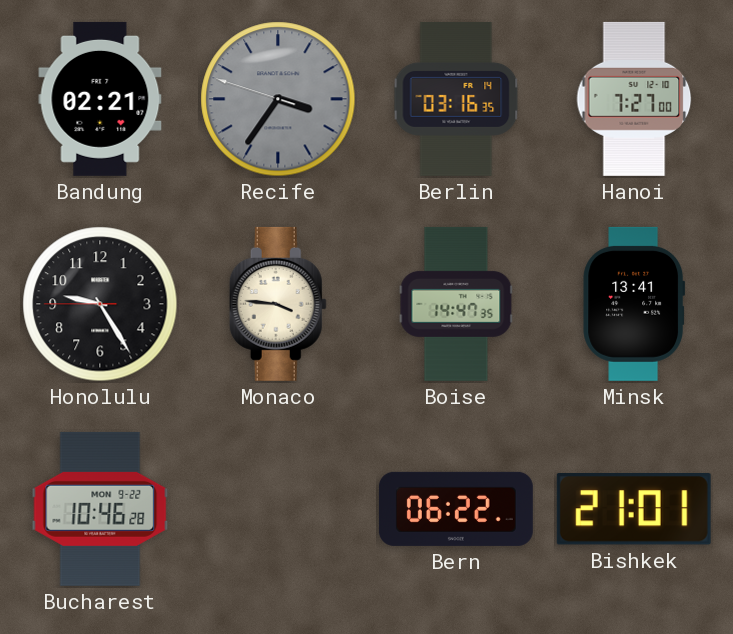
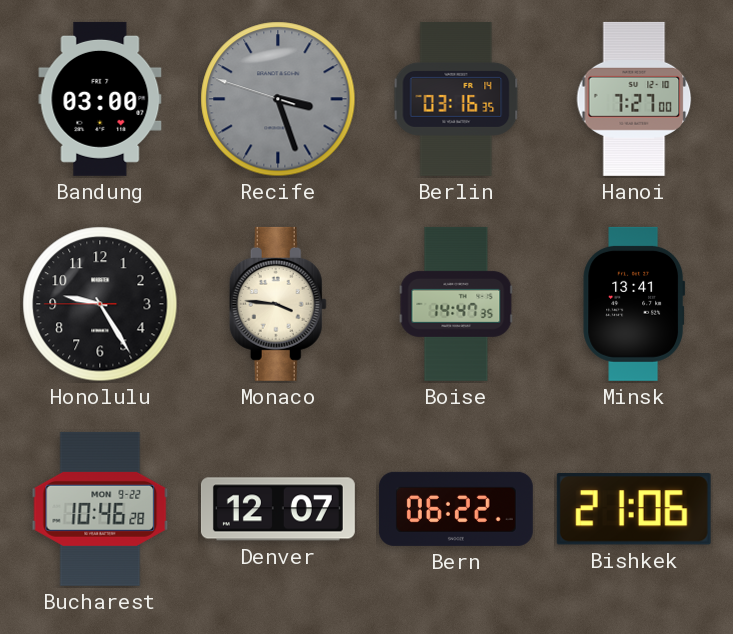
Bandung: 02:21 -> 03:00
Recife: 3:35 -> 3:26
Denver: none -> 12:07
Bishkek: 21:01 -> 21:06
